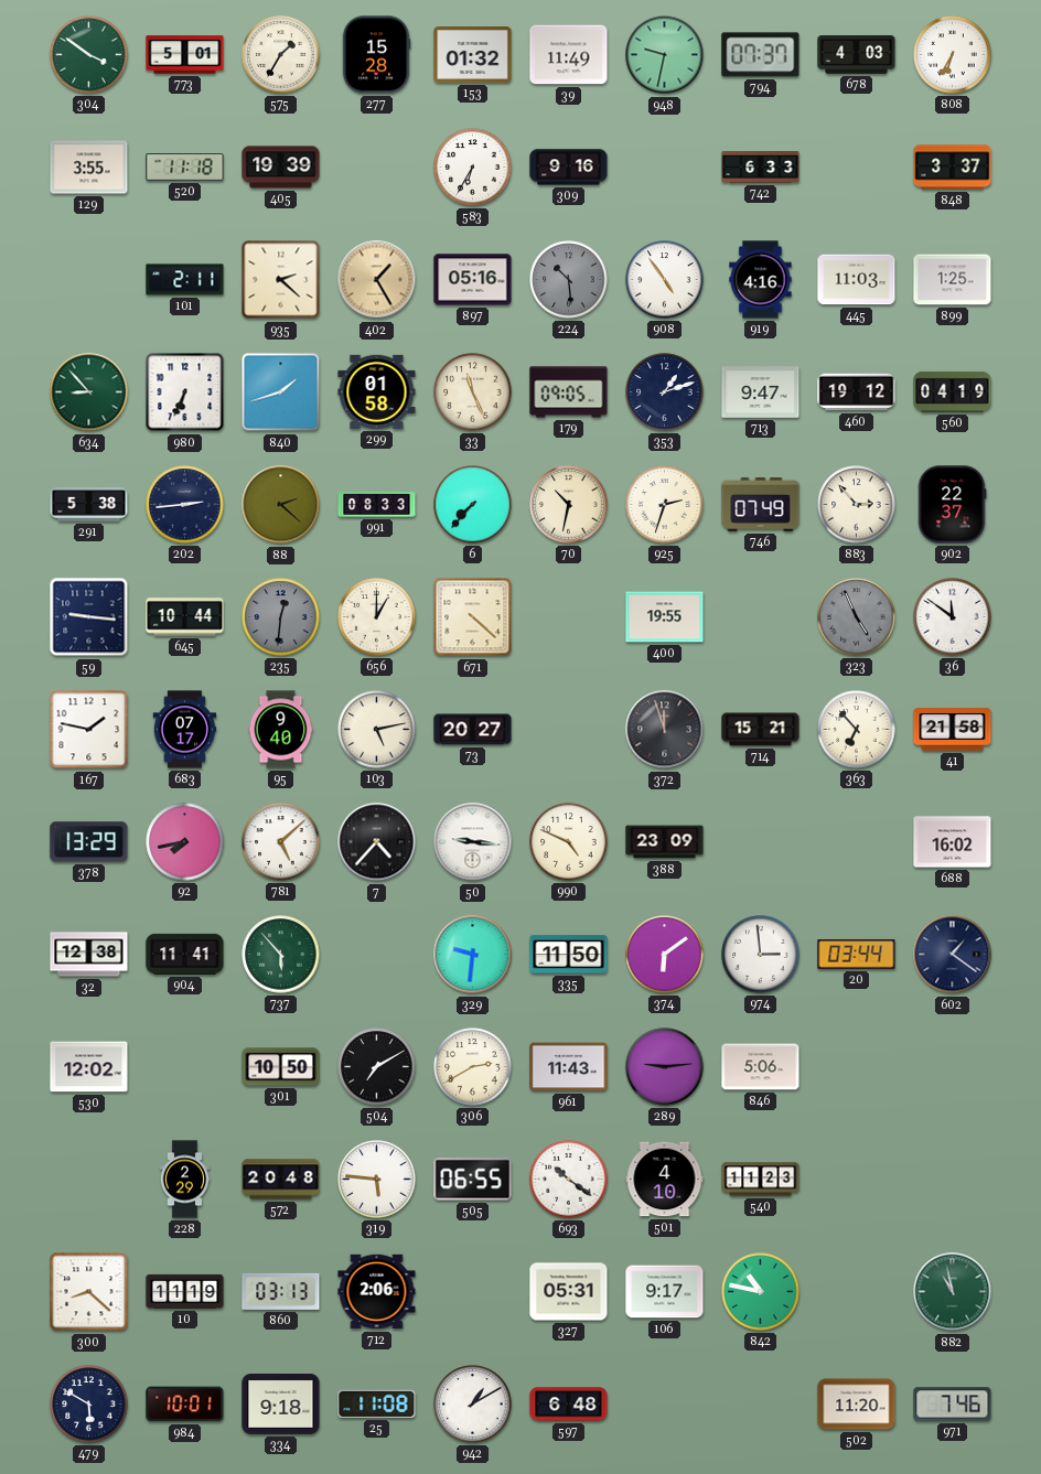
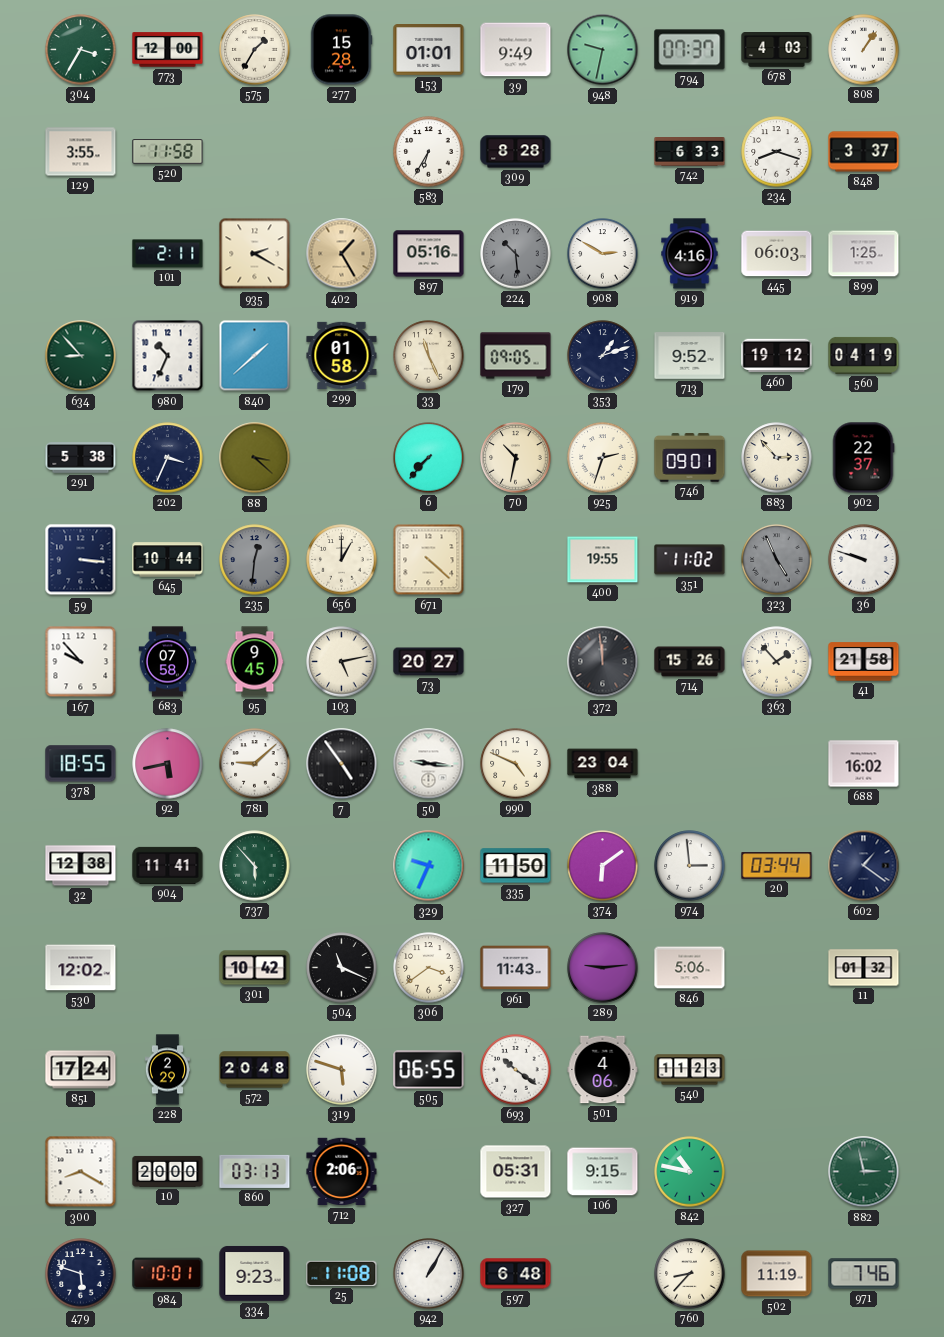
304: 3:51 -> 3:35
773: 5:01 -> 12:00
153: 01:32 -> 01:01
39: 11:49 -> 9:49
808: 6:35 -> 1:06
520: 11:18 -> 11:58
405: 19:39 -> none
309: 9:16 -> 8:28
234: none -> 8:18
935: 2:22 -> 2:20
908: 4:54 -> 2:50
445: 11:03 -> 06:03
980: 6:34 -> 10:34
840: 1:42 -> 1:38
713: 9:47 -> 9:52
202: 2:44 -> 3:34
88: 2:22 -> 3:22
991: 08:33 -> none
746: 07:49 -> 09:01
59: 9:16 -> 3:16
351: none -> 11:02
36: 11:51 -> 9:48
167: 1:47 -> 9:53
683: 07:17 -> 07:58
95: 9:40 -> 9:45
372: 11:57 -> 11:59
714: 15:21 -> 15:26
363: 6:53 -> 1:53
378: 13:29 -> 18:55
92: 7:43 -> 5:43
781: 5:08 -> 9:08
7: 4:37 -> 4:54
388: 23:09 -> 23:04
329: 9:31 -> 9:34
301: 10:50 -> 10:42
504: 7:10 -> 11:19
306: 2:40 -> 3:39
11: none -> 01:32
851: none -> 17:24
319: 5:46 -> 5:48
501: 4:10 -> 4:06
300: 8:22 -> 8:20
10: 11:19 -> 20:00
106: 9:17 -> 9:15
882: 10:58 -> 2:58
479: 5:50 -> 5:48
334: 9:18 -> 9:23
942: 1:10 -> 1:05
760: none -> 8:37
502: 11:20 -> 11:19
